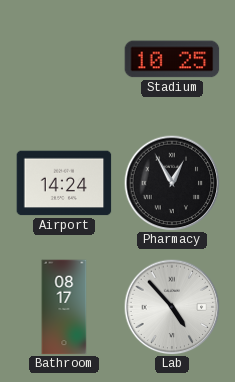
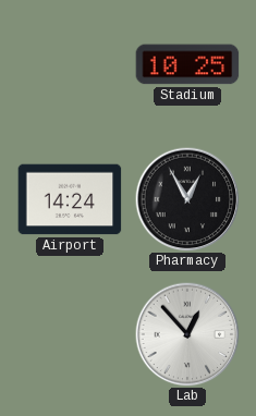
Bathroom: 08:17 -> none
Lab: 4:53 -> 12:53
